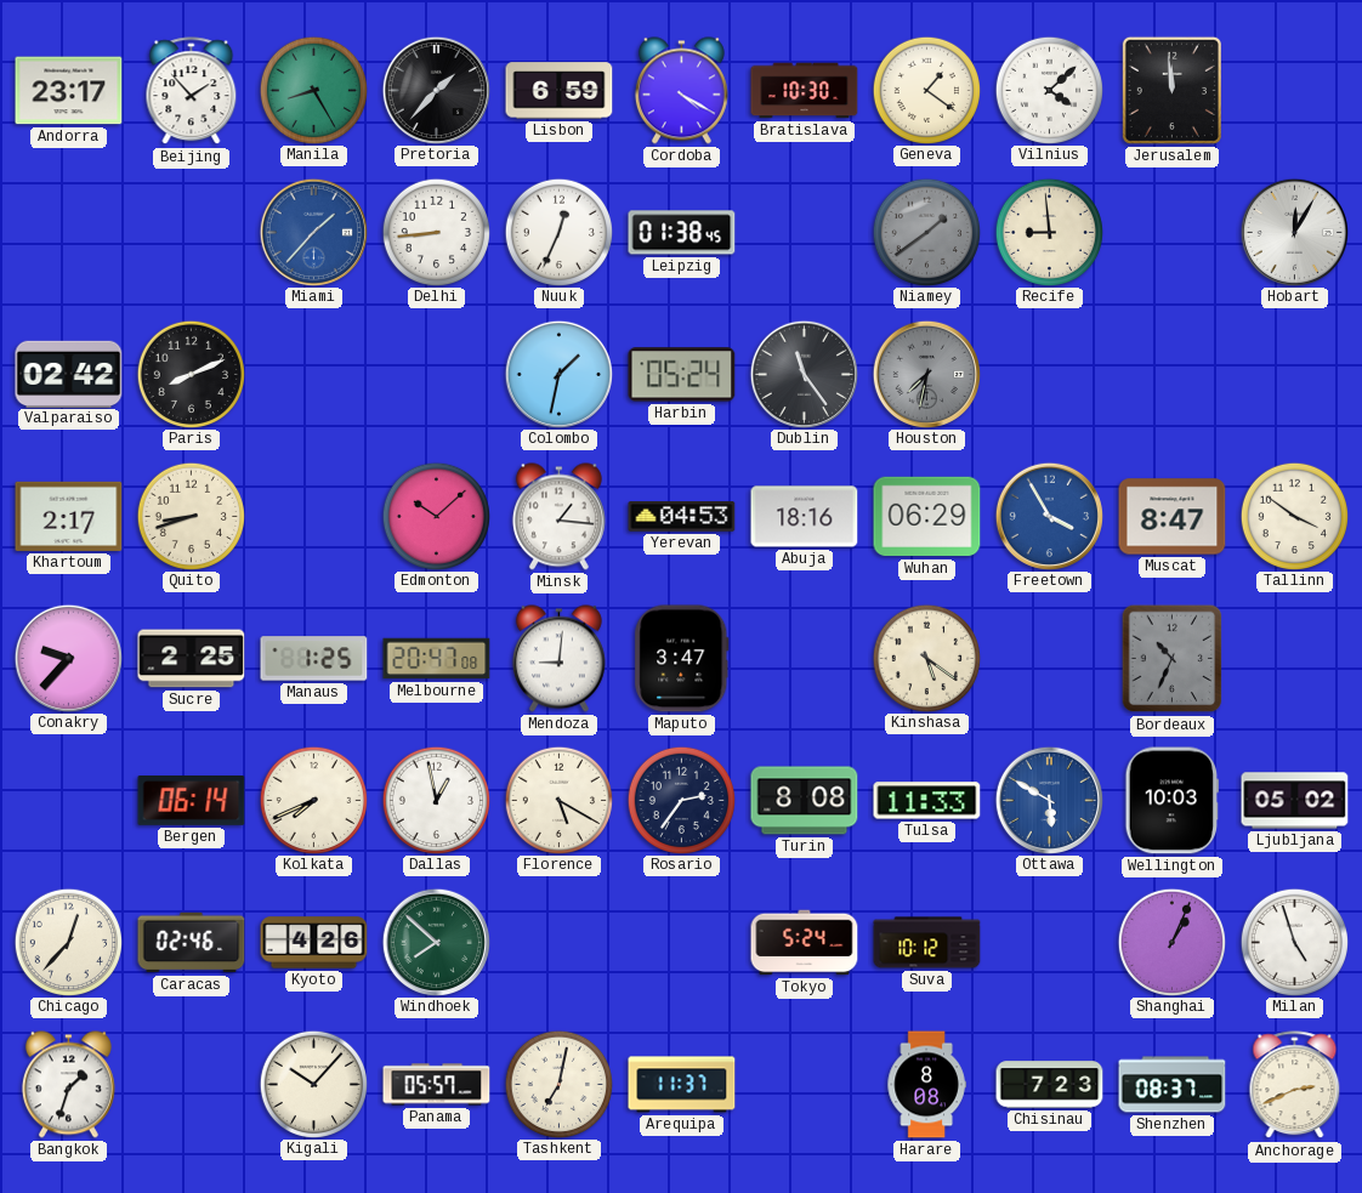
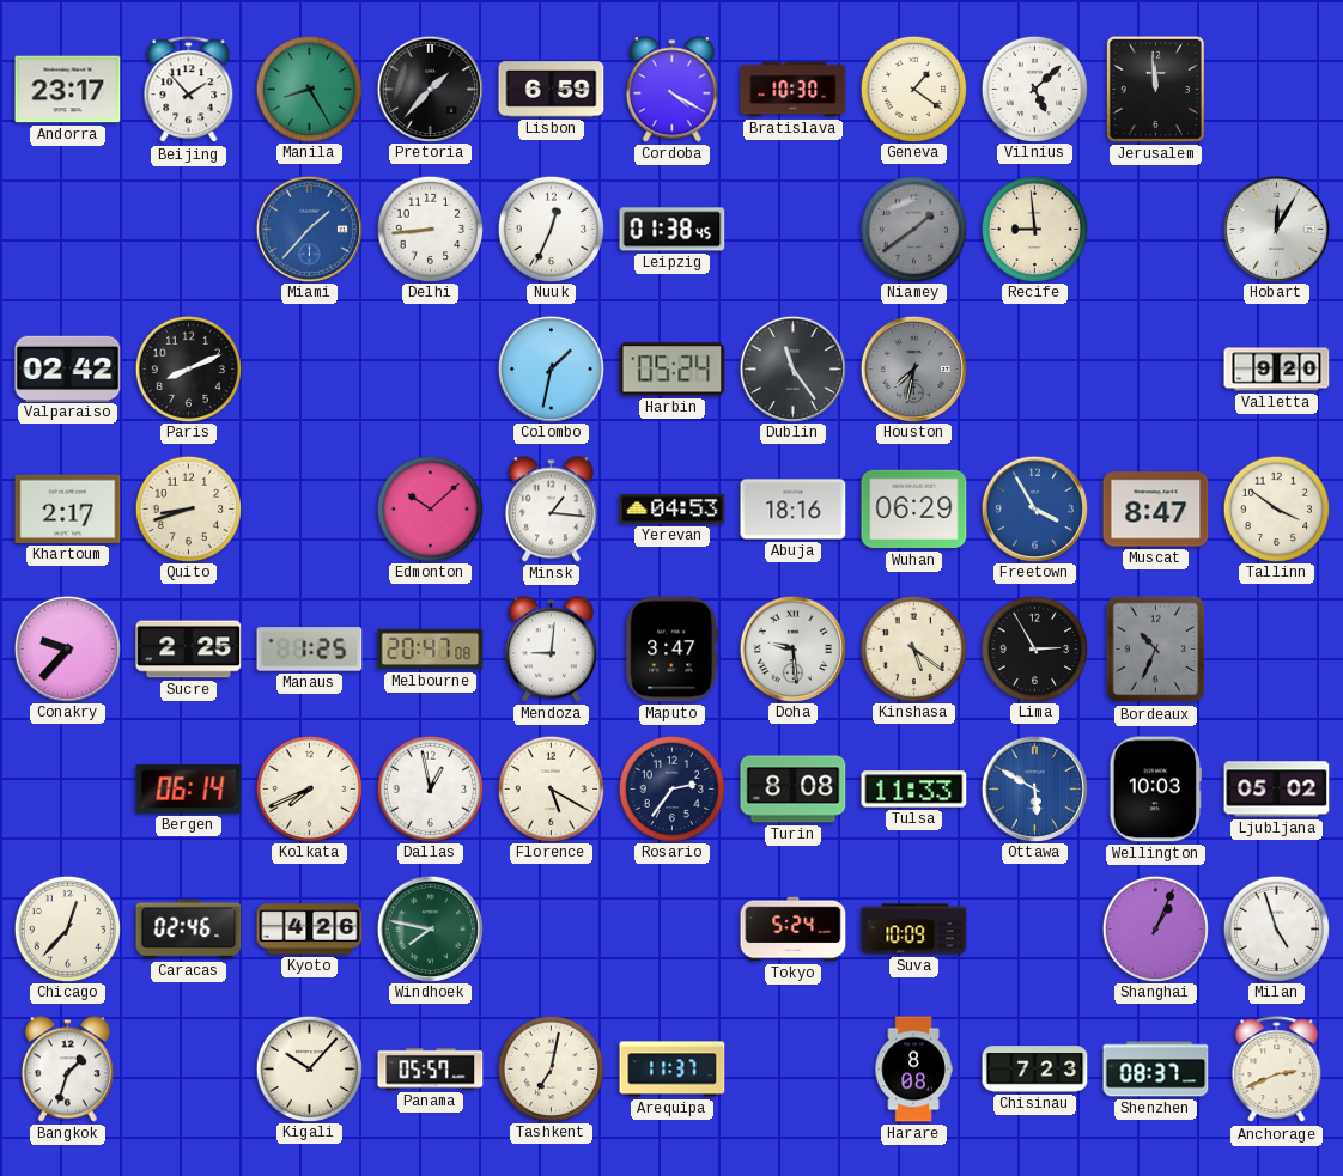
Vilnius: 4:08 -> 5:08
Valletta: none -> 9:20
Doha: none -> 9:29
Lima: none -> 2:55
Windhoek: 7:52 -> 7:47
Suva: 10:12 -> 10:09
